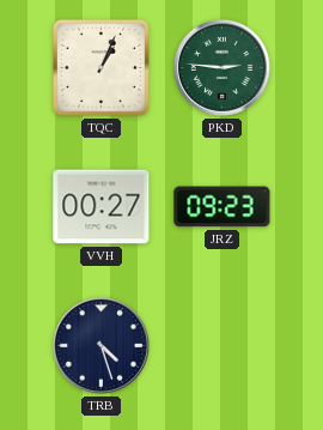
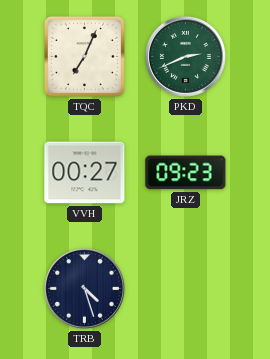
TQC: 1:04 -> 7:04
PKD: 2:46 -> 2:41
